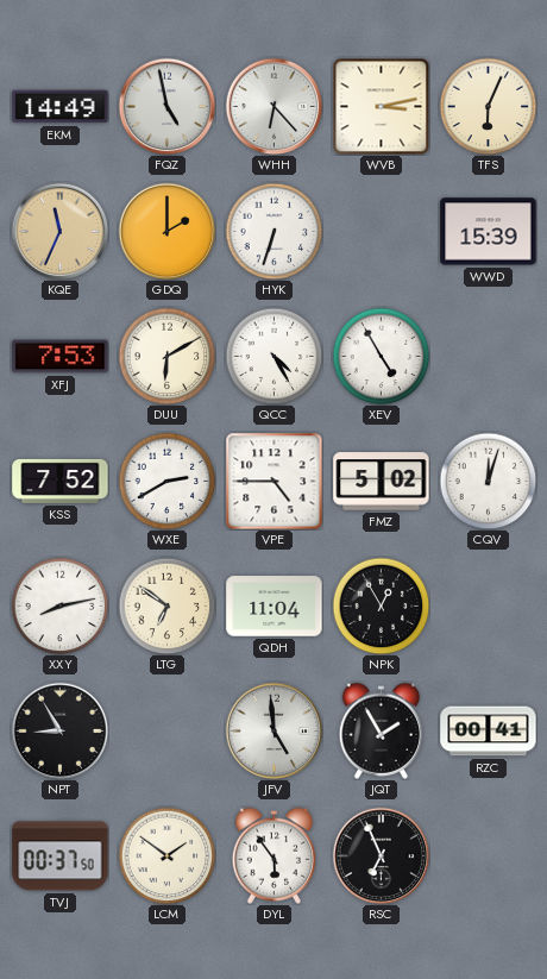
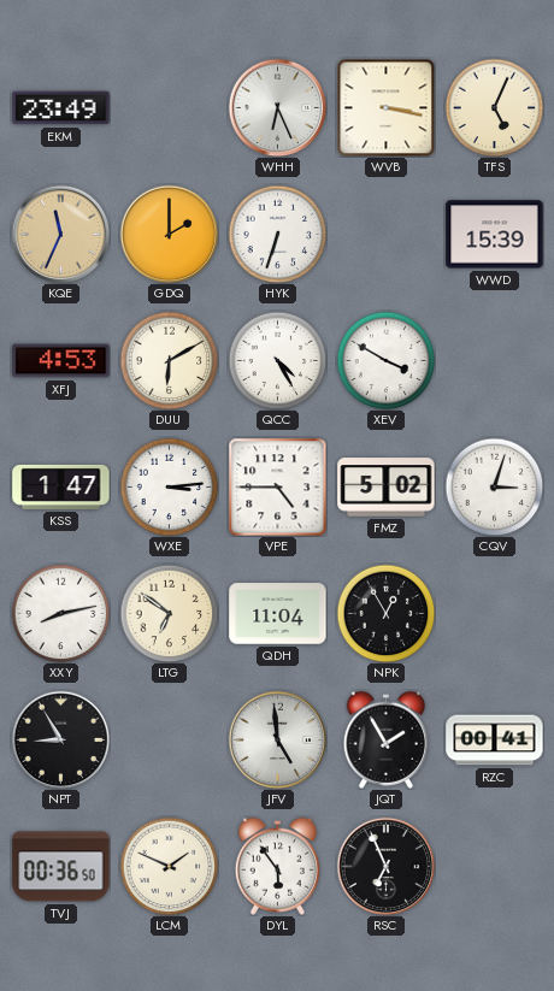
EKM: 14:49 -> 23:49
FQZ: 4:58 -> none
WHH: 6:23 -> 6:26
WVB: 3:13 -> 3:17
TFS: 6:04 -> 5:04
XFJ: 7:53 -> 4:53
XEV: 4:55 -> 3:50
KSS: 7:52 -> 1:47
WXE: 2:40 -> 3:14
CQV: 12:03 -> 3:03
TVJ: 00:37 -> 00:36
LCM: 1:51 -> 1:49
